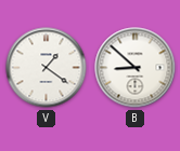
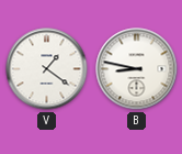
B: 8:52 -> 8:47
